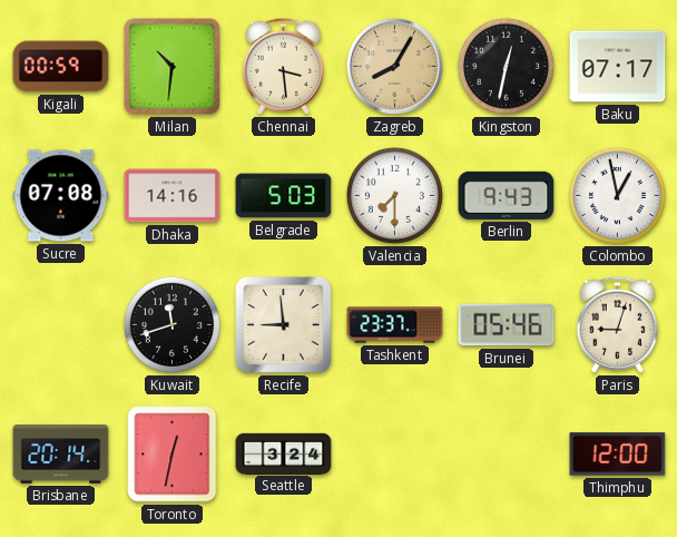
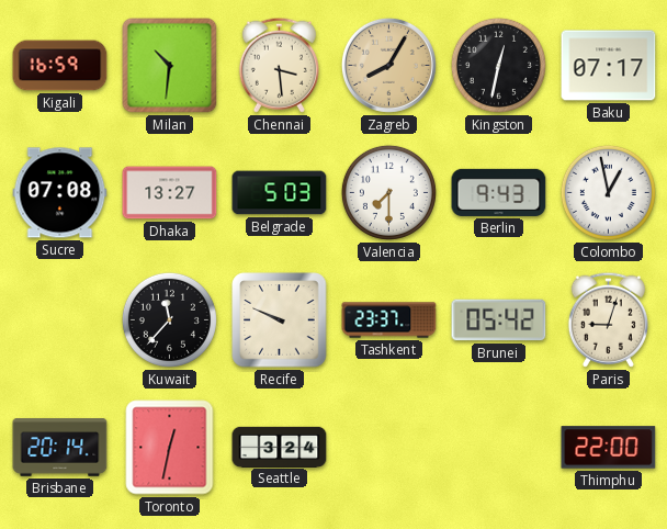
Kigali: 00:59 -> 16:59
Dhaka: 14:16 -> 13:27
Kuwait: 11:42 -> 11:37
Recife: 8:59 -> 9:49
Brunei: 05:46 -> 05:42
Thimphu: 12:00 -> 22:00
